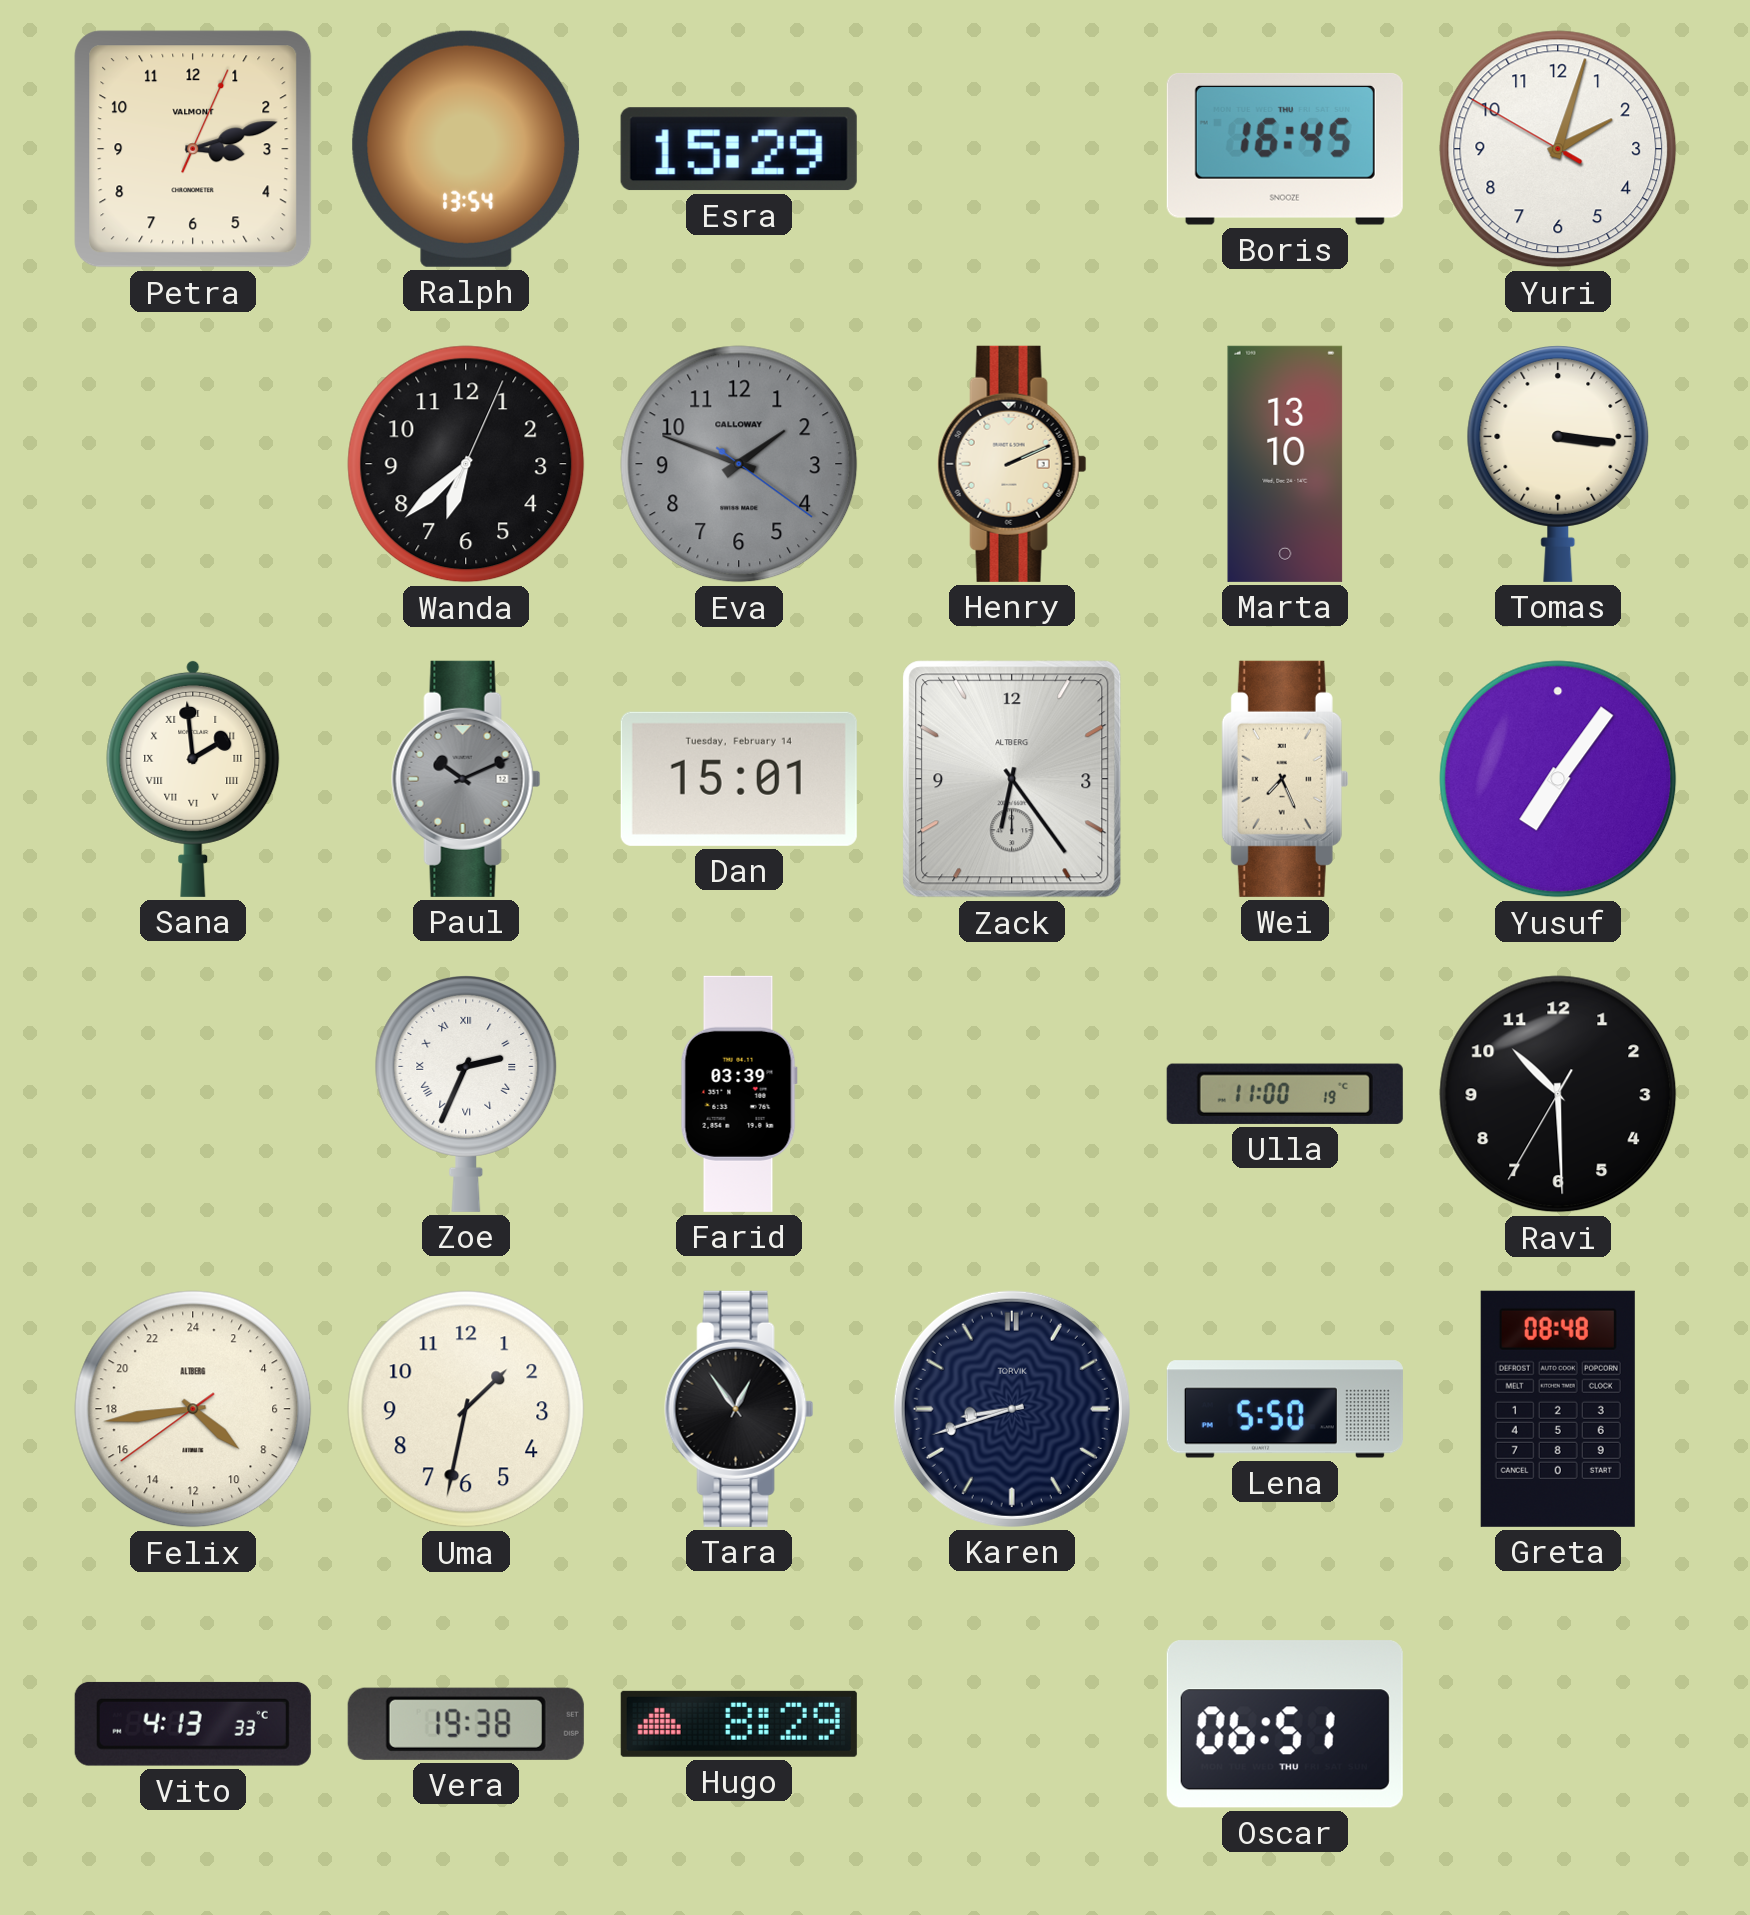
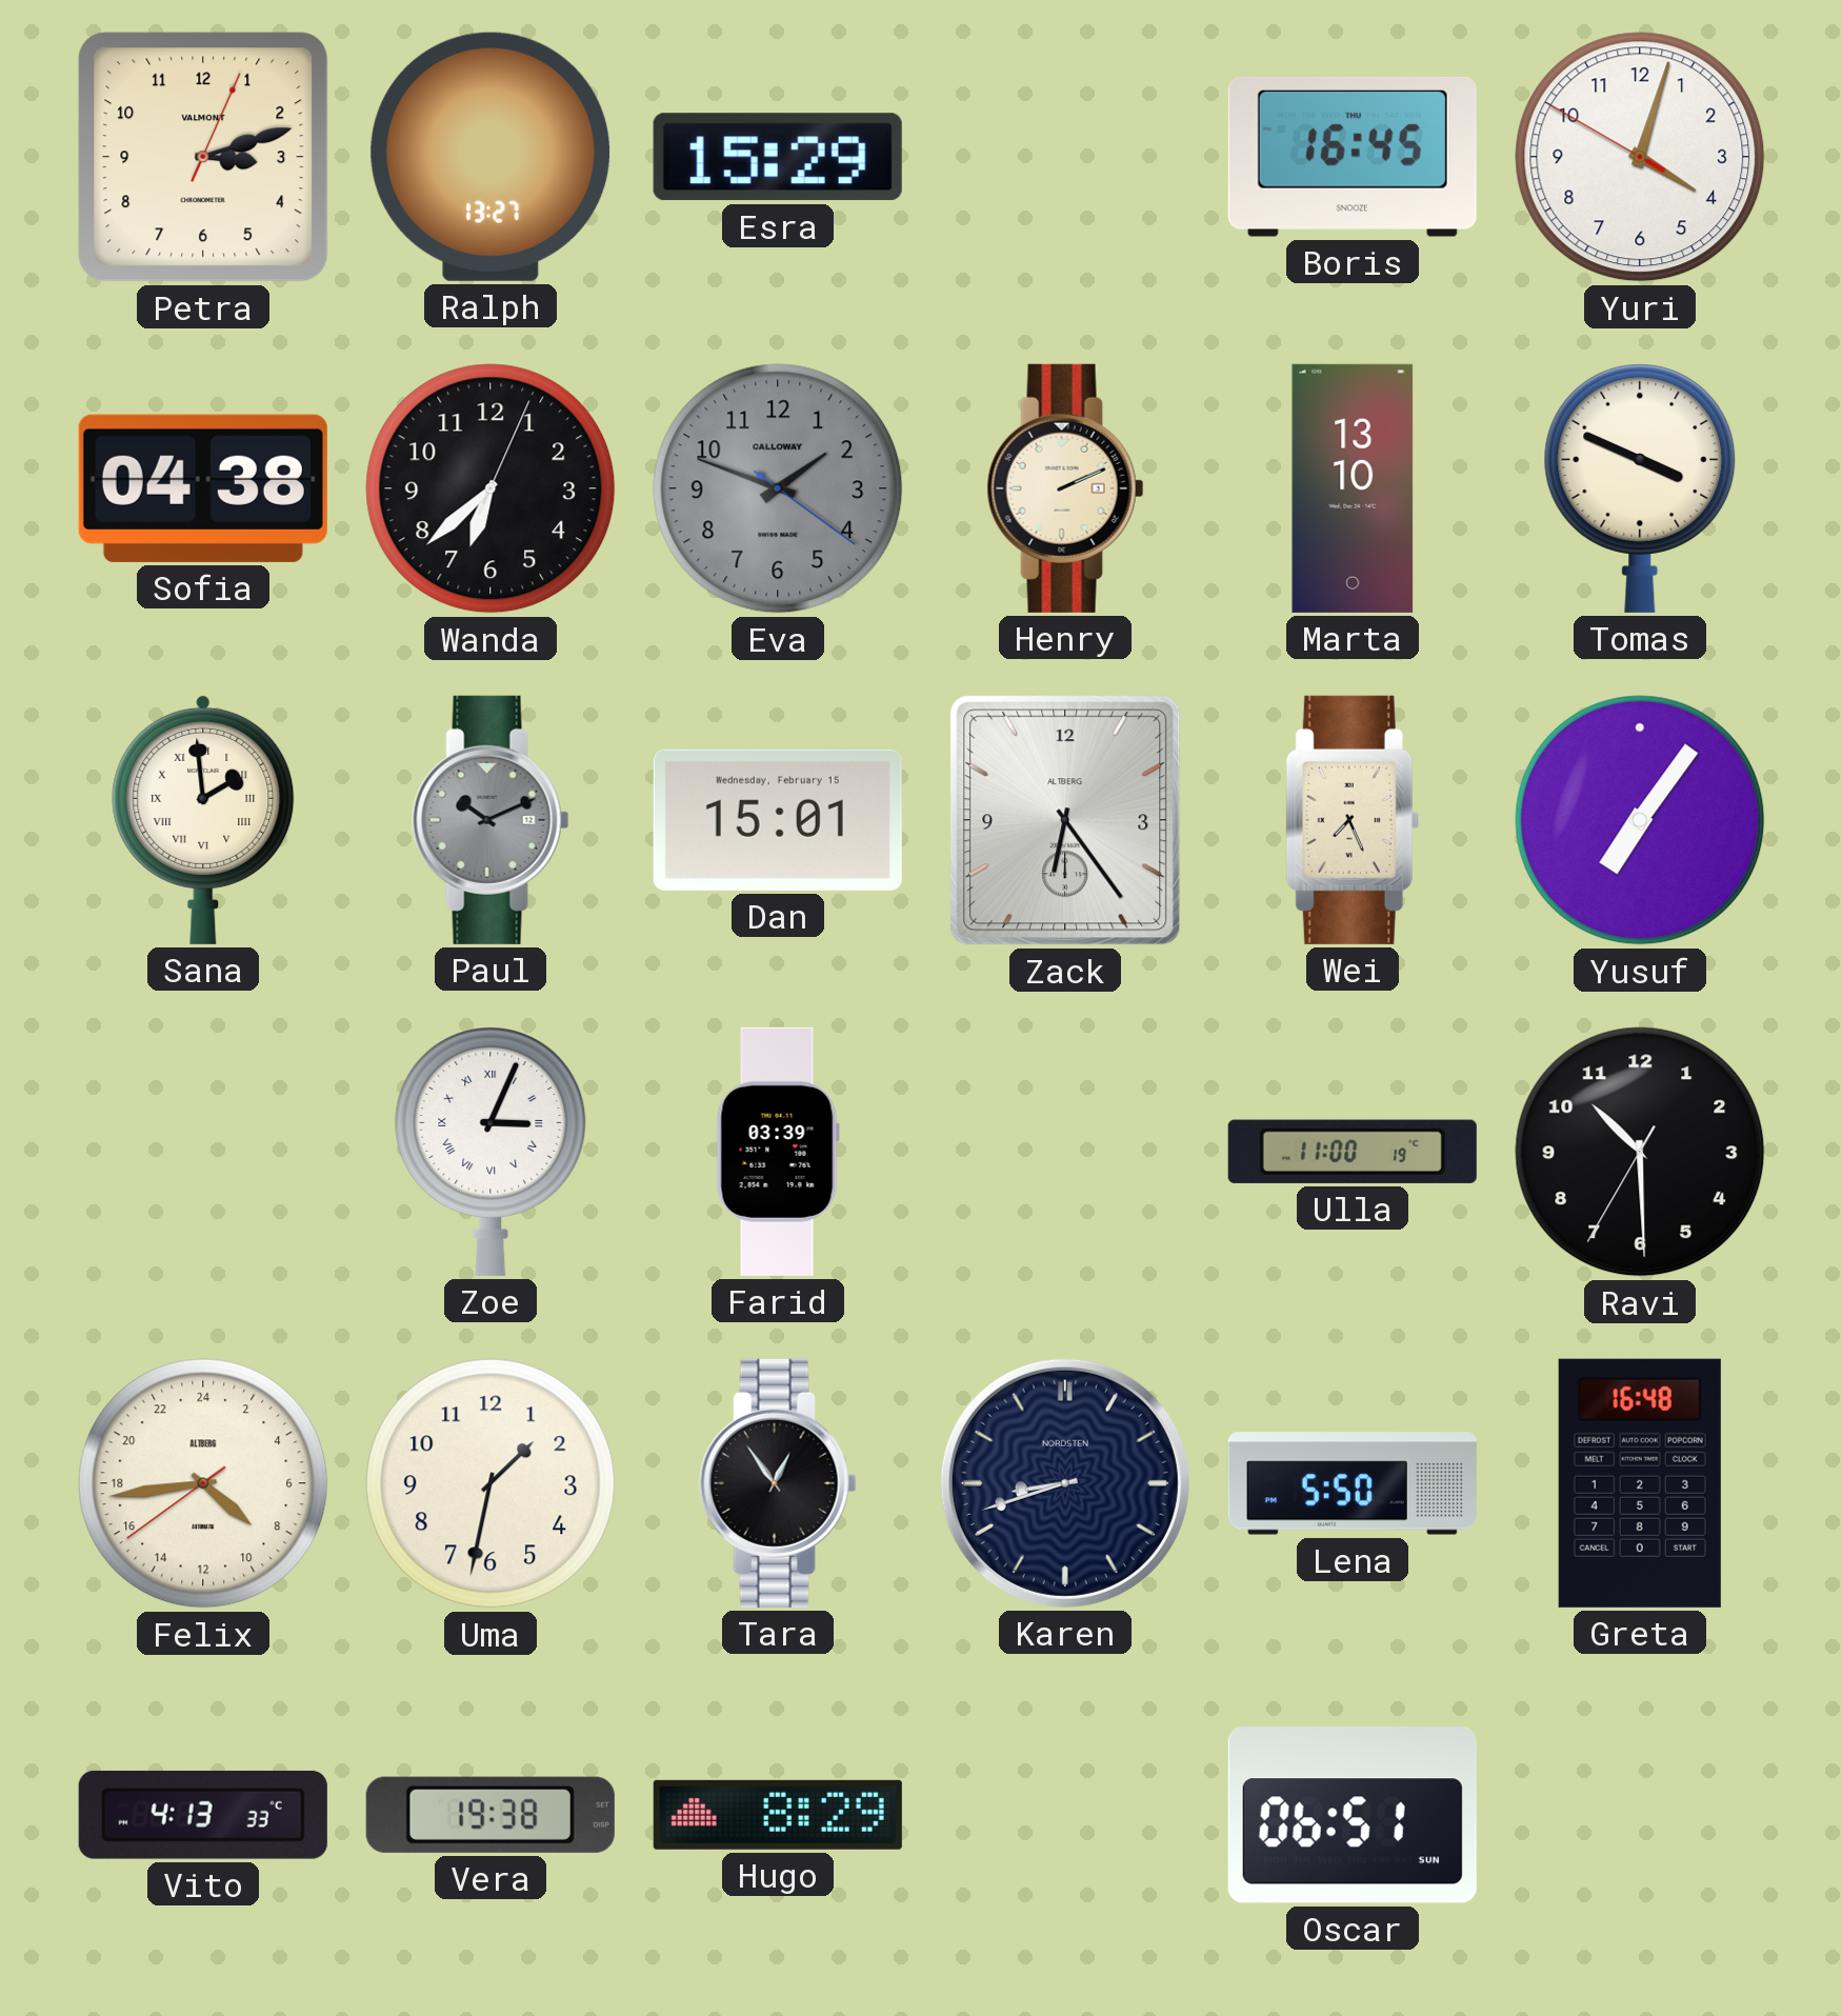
Ralph: 13:54 -> 13:27
Yuri: 2:02 -> 4:02
Sofia: none -> 04:38
Tomas: 3:16 -> 3:49
Dan date: Tuesday, February 14 -> Wednesday, February 15
Zoe: 2:34 -> 3:04
Karen brand: TORVIK -> NORDSTEN
Greta: 08:48 -> 16:48
Oscar date: THU -> SUN
